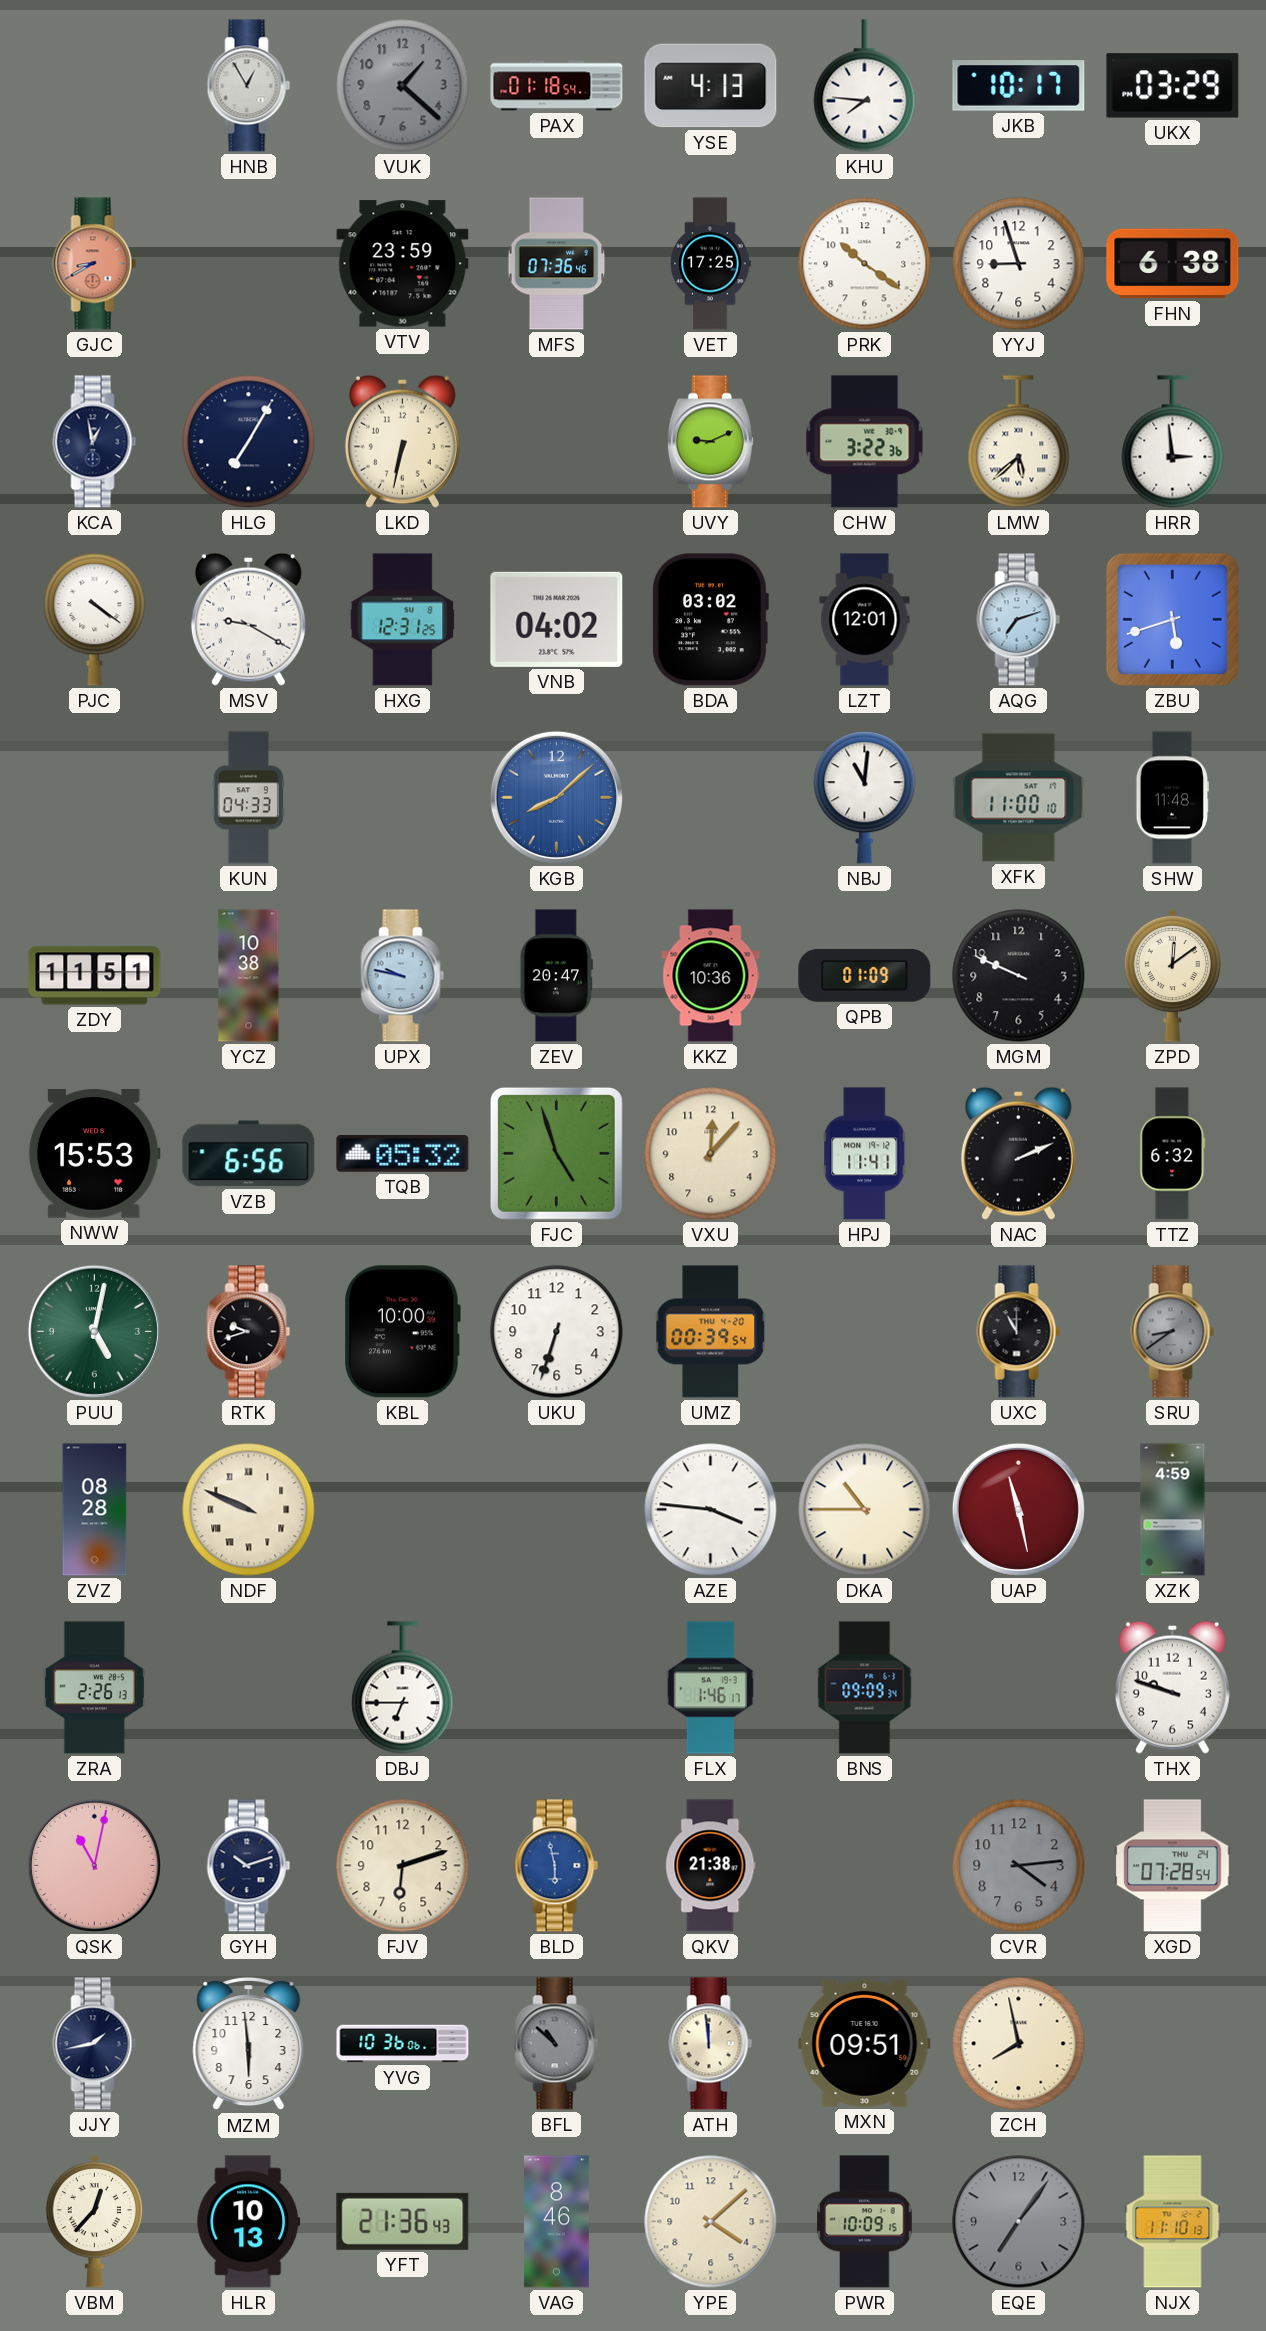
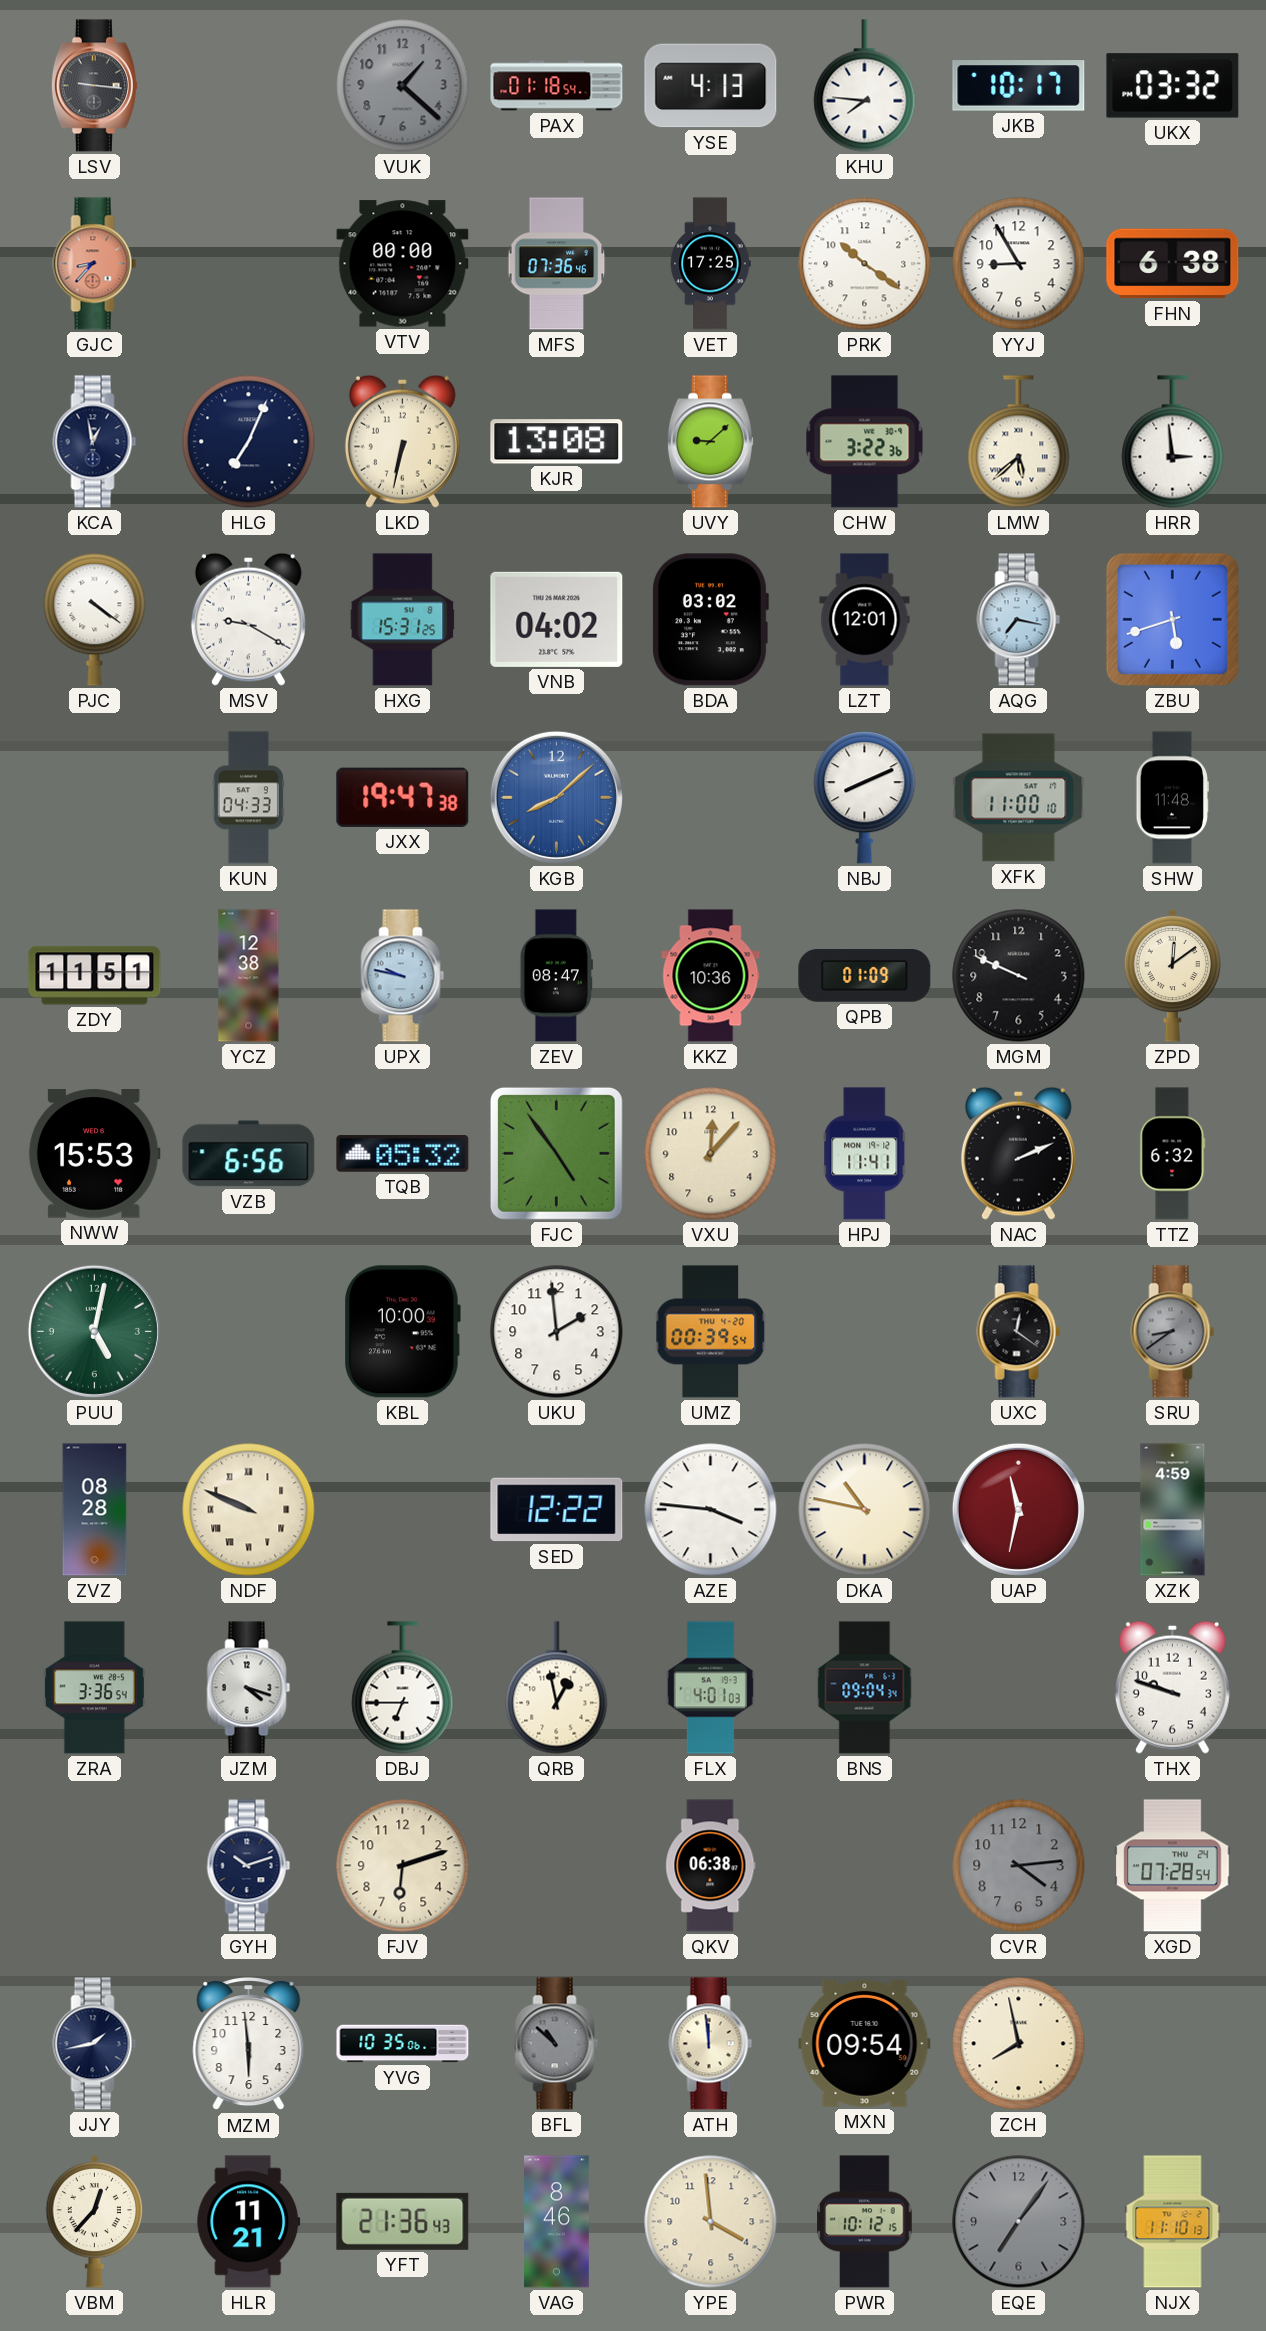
LSV: none -> 9:16
HNB: 12:55 -> none
UKX: 03:29 -> 03:32
GJC: 8:40 -> 8:37
VTV: 23:59 -> 00:00
YYJ: 8:57 -> 8:55
HLG: 7:05 -> 7:04
KJR: none -> 13:08
UVY: 9:11 -> 9:08
HXG: 12:31 -> 15:31
AQG: 7:12 -> 7:17
JXX: none -> 19:47
NBJ: 11:01 -> 8:11
YCZ: 10:38 -> 12:38
ZEV: 20:47 -> 08:47
FJC: 4:57 -> 4:54
RTK: 9:42 -> none
UKU: 6:33 -> 1:59
UXC: 11:00 -> 12:21
SED: none -> 12:22
DKA: 10:45 -> 10:47
UAP: 11:28 -> 11:32
ZRA: 2:26 -> 3:36
JZM: none -> 4:18
QRB: none -> 12:58
FLX: 1:46 -> 4:01
BNS: 09:09 -> 09:04
QSK: 11:02 -> none
BLD: 5:58 -> none
QKV: 21:38 -> 06:38
YVG: 10:36 -> 10:35
MXN: 09:51 -> 09:54
HLR: 10:13 -> 11:21
YPE: 4:08 -> 3:59
PWR: 10:09 -> 10:12
